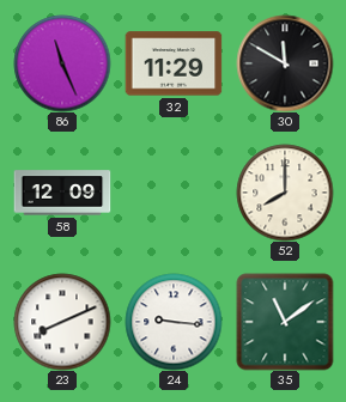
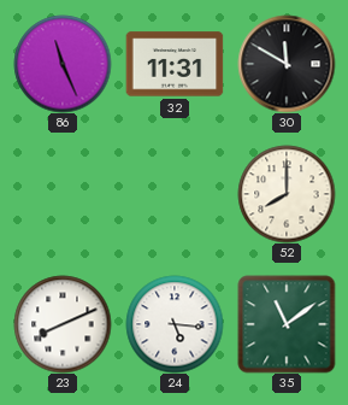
32: 11:29 -> 11:31
58: 12:09 -> none
24: 9:16 -> 5:16
